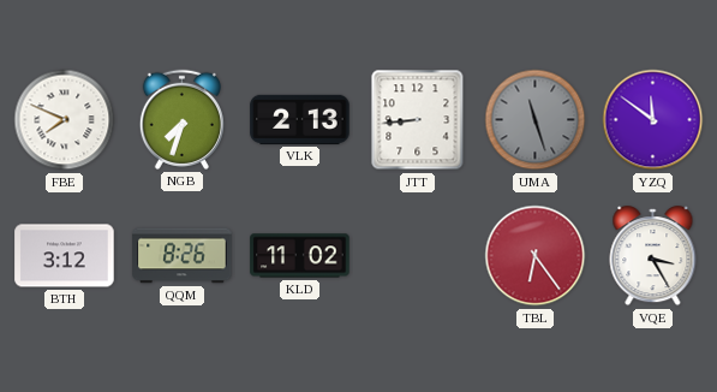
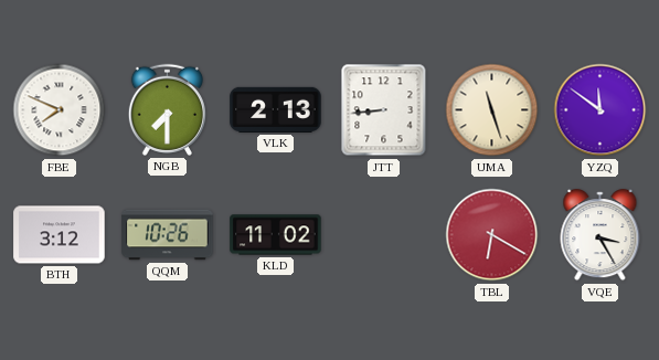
NGB: 7:33 -> 7:30
UMA dial: grey -> cream
QQM: 8:26 -> 10:26
TBL: 6:24 -> 6:20
